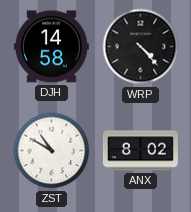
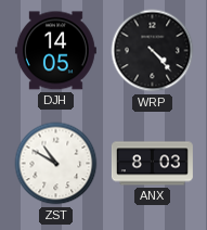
DJH: 14:58 -> 14:05
ANX: 8:02 -> 8:03
